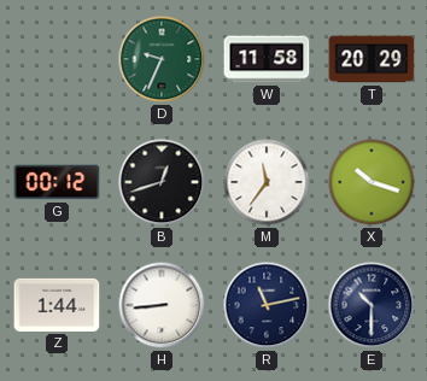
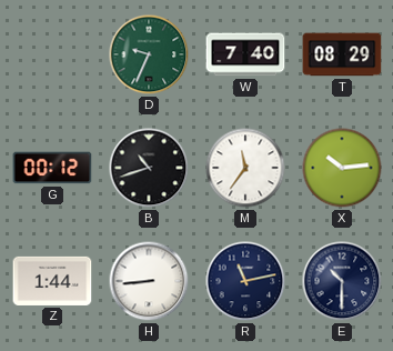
W: 11:58 -> 7:40
T: 20:29 -> 08:29
B: 12:42 -> 10:42
X: 10:18 -> 10:14
